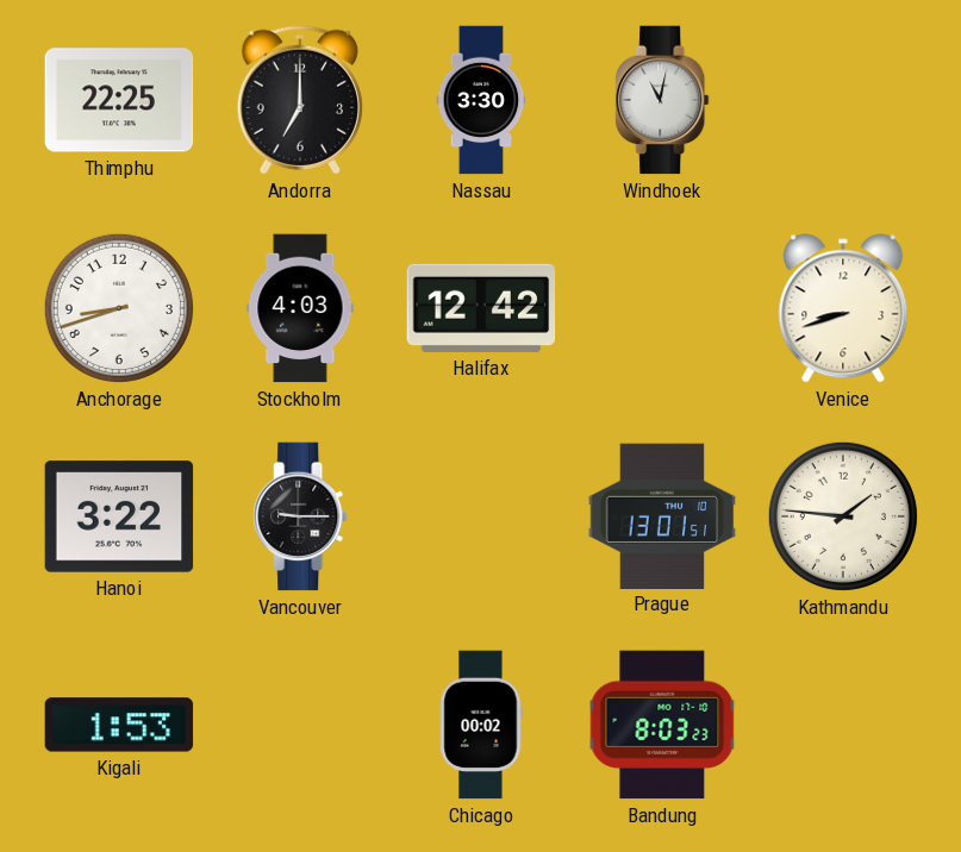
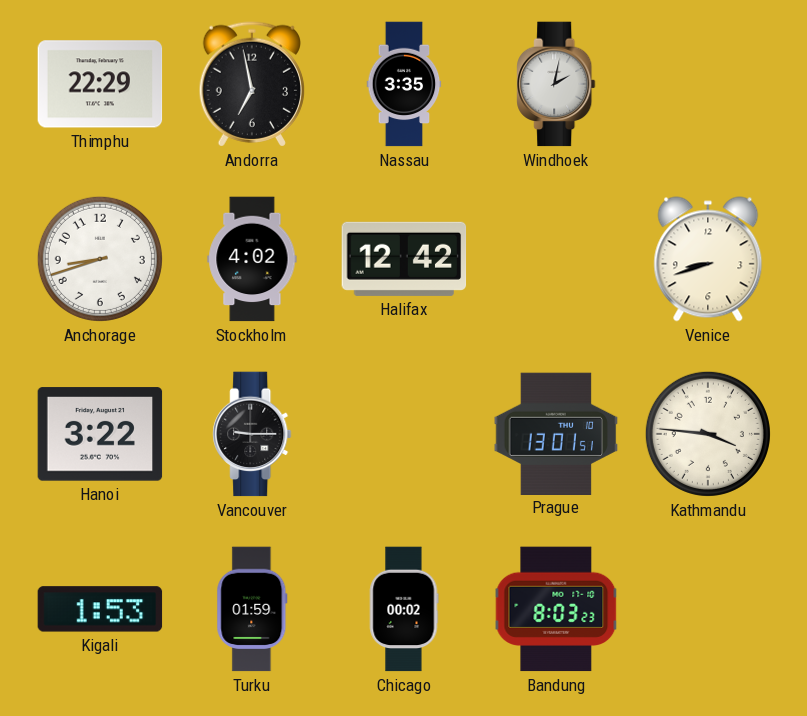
Thimphu: 22:25 -> 22:29
Andorra: 7:00 -> 6:58
Nassau: 3:30 -> 3:35
Windhoek: 11:02 -> 2:02
Stockholm: 4:03 -> 4:02
Kathmandu: 1:46 -> 3:46
Turku: none -> 01:59
